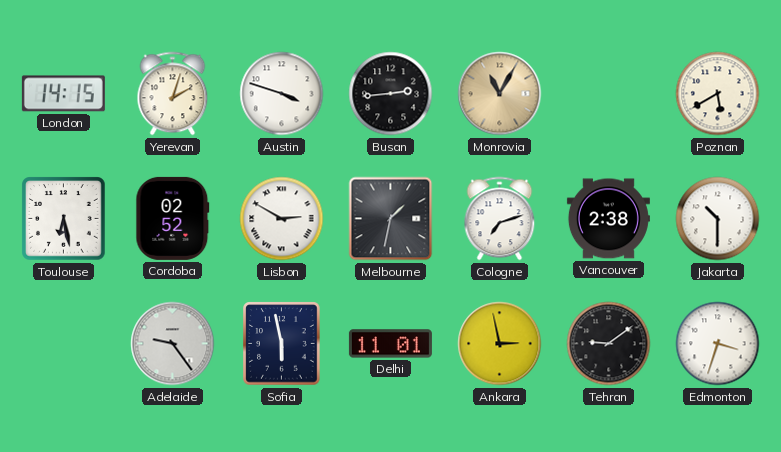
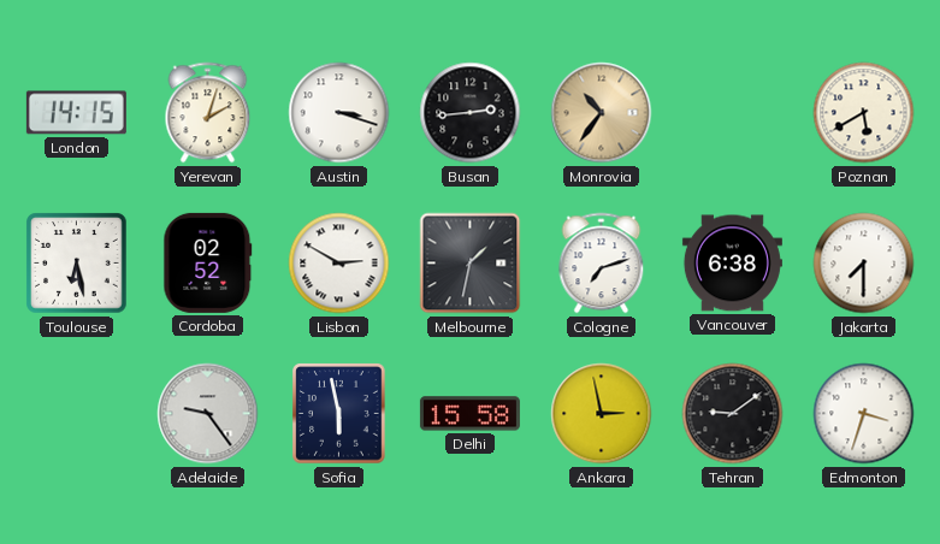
Austin: 3:48 -> 3:18
Monrovia: 11:05 -> 10:36
Vancouver: 2:38 -> 6:38
Jakarta: 10:30 -> 7:30
Delhi: 11:01 -> 15:58
